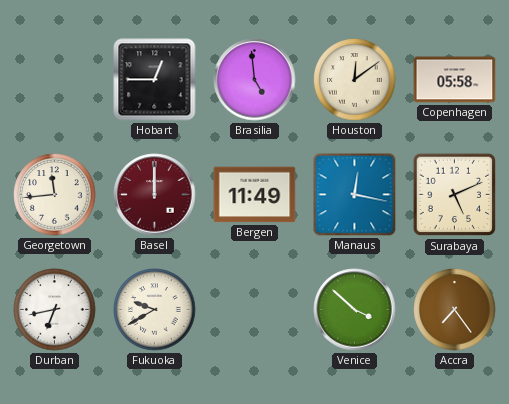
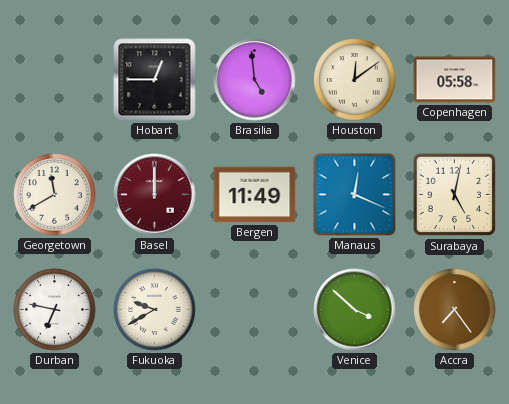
Georgetown: 11:44 -> 11:40
Manaus: 12:17 -> 12:19
Surabaya: 5:11 -> 5:02
Durban: 6:43 -> 6:47
